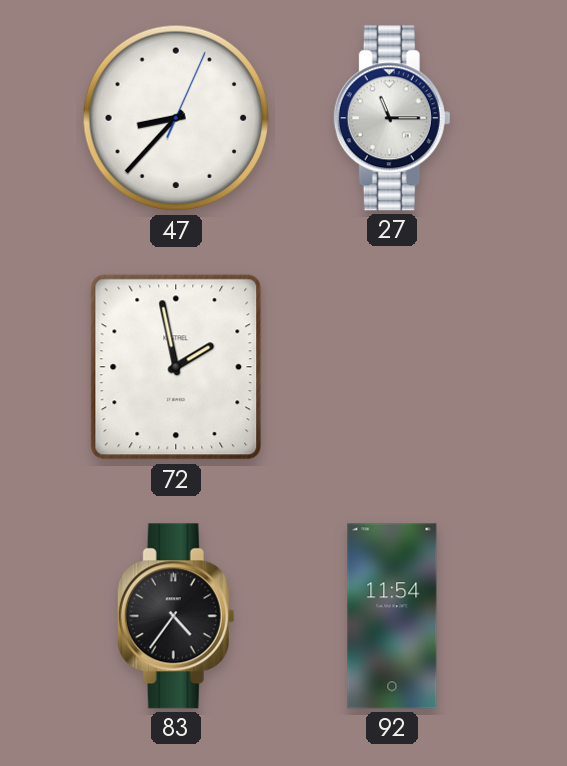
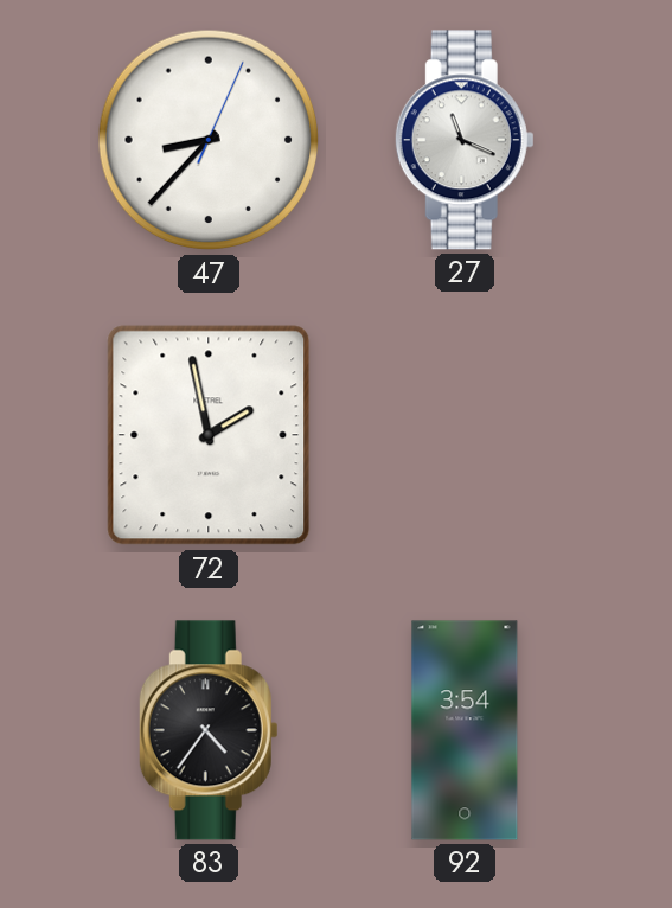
27: 11:15 -> 11:19
92: 11:54 -> 3:54
